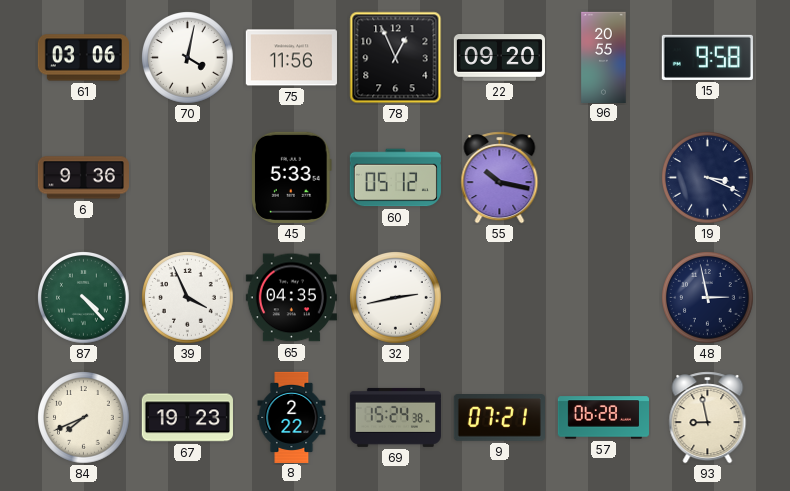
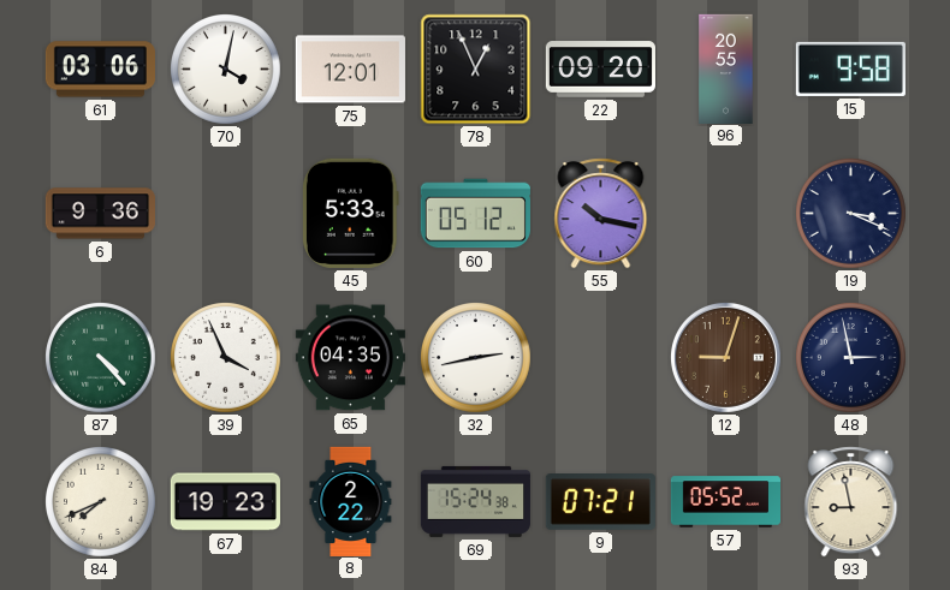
75: 11:56 -> 12:01
12: none -> 9:03
57: 06:28 -> 05:52
